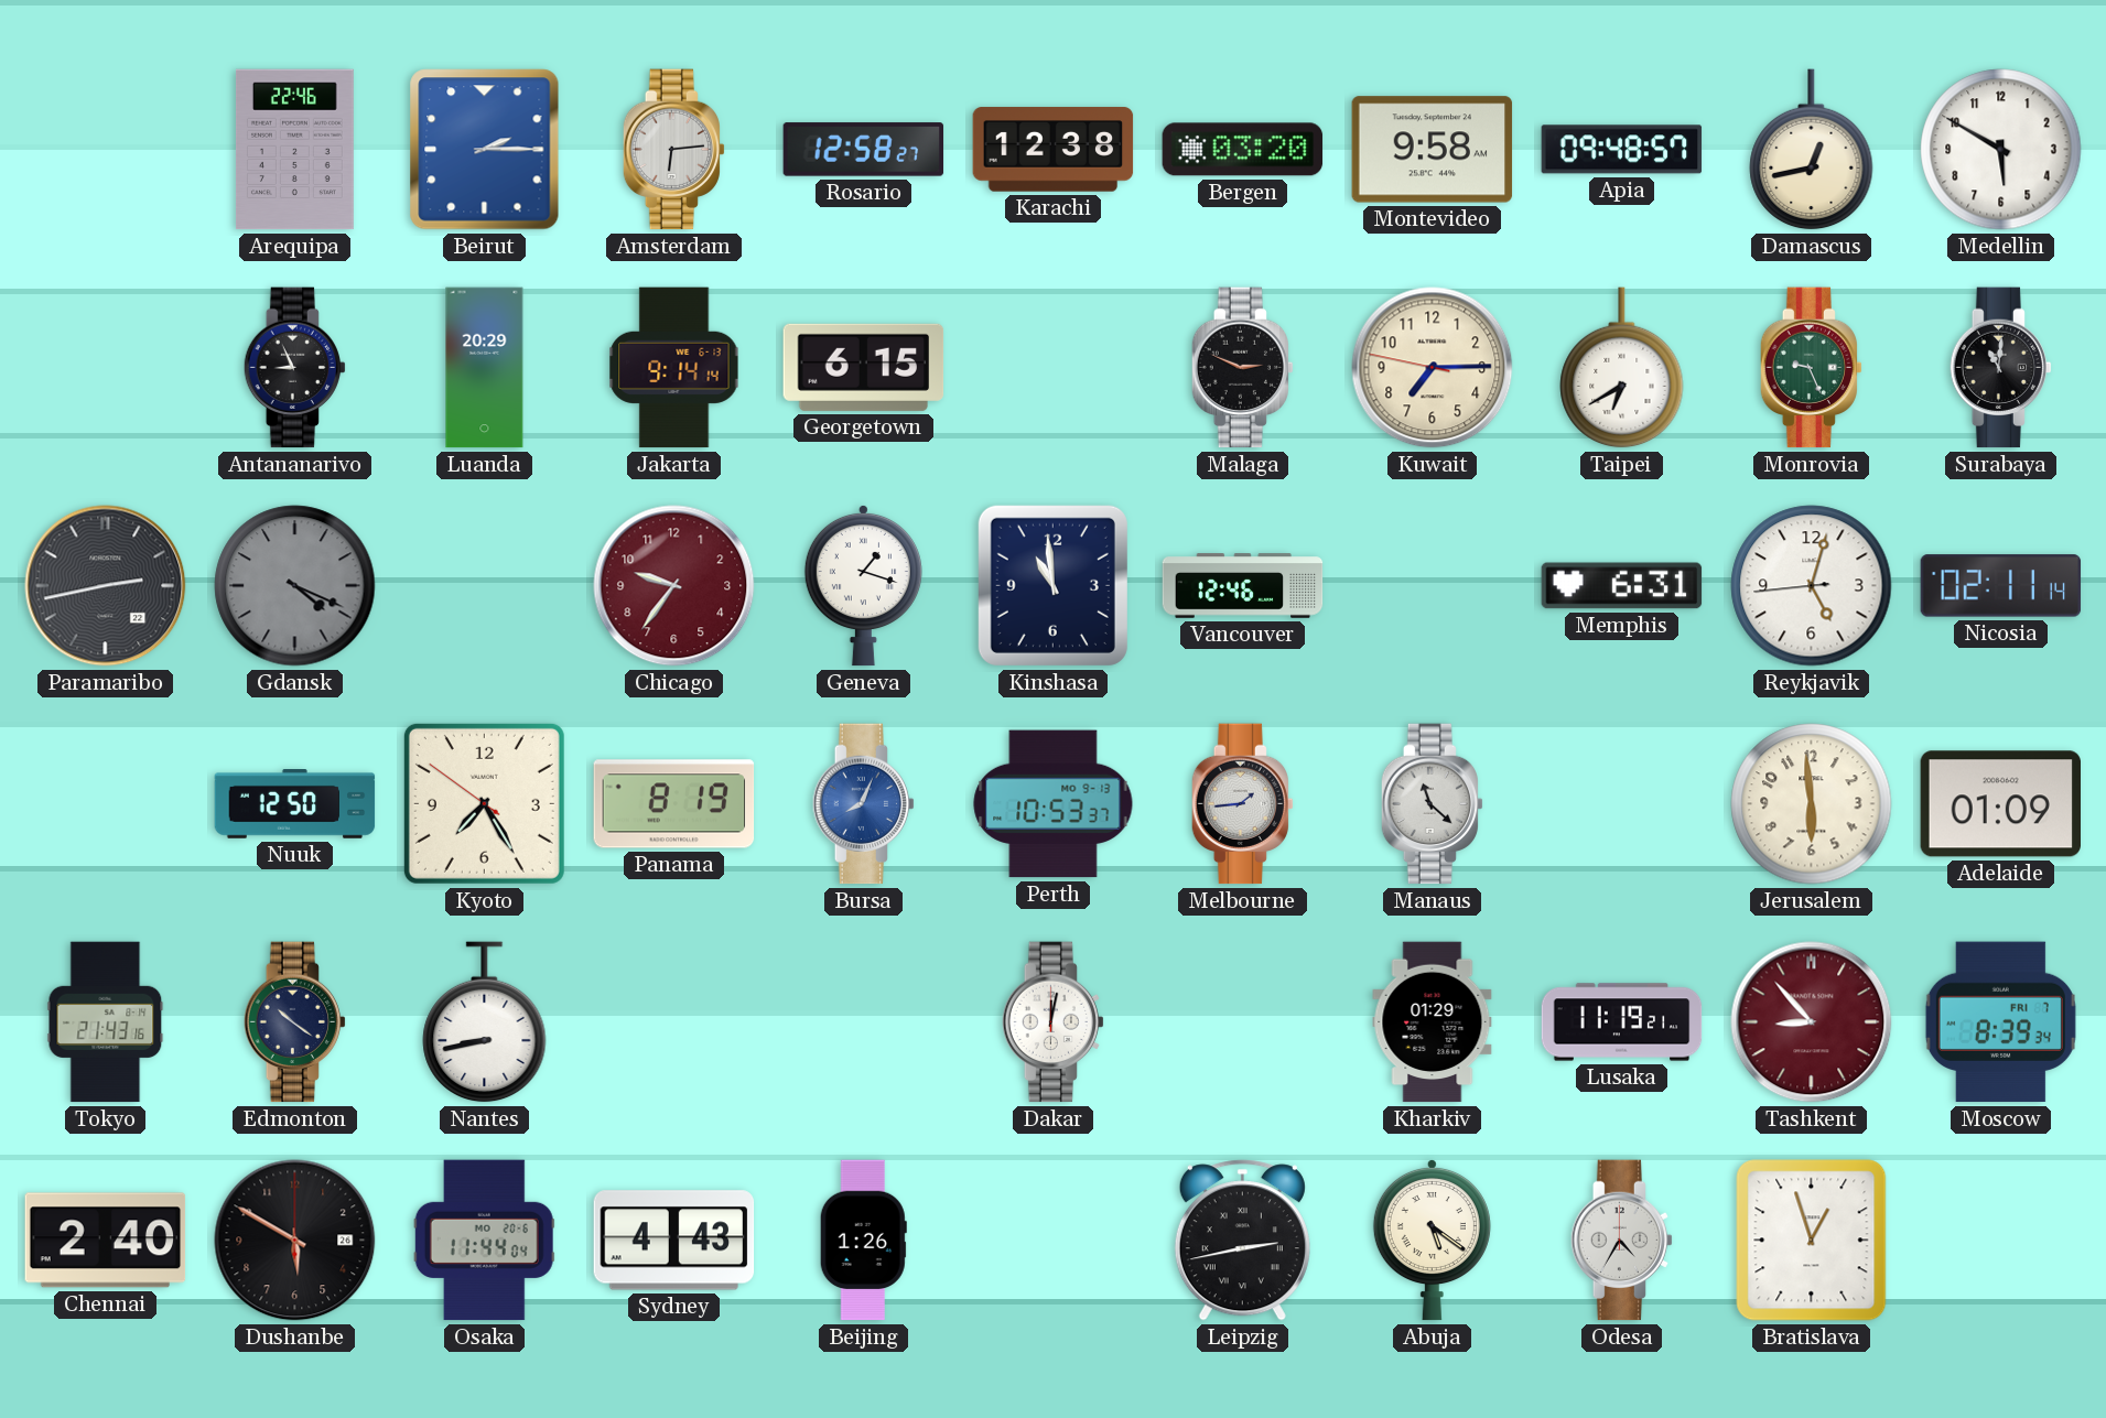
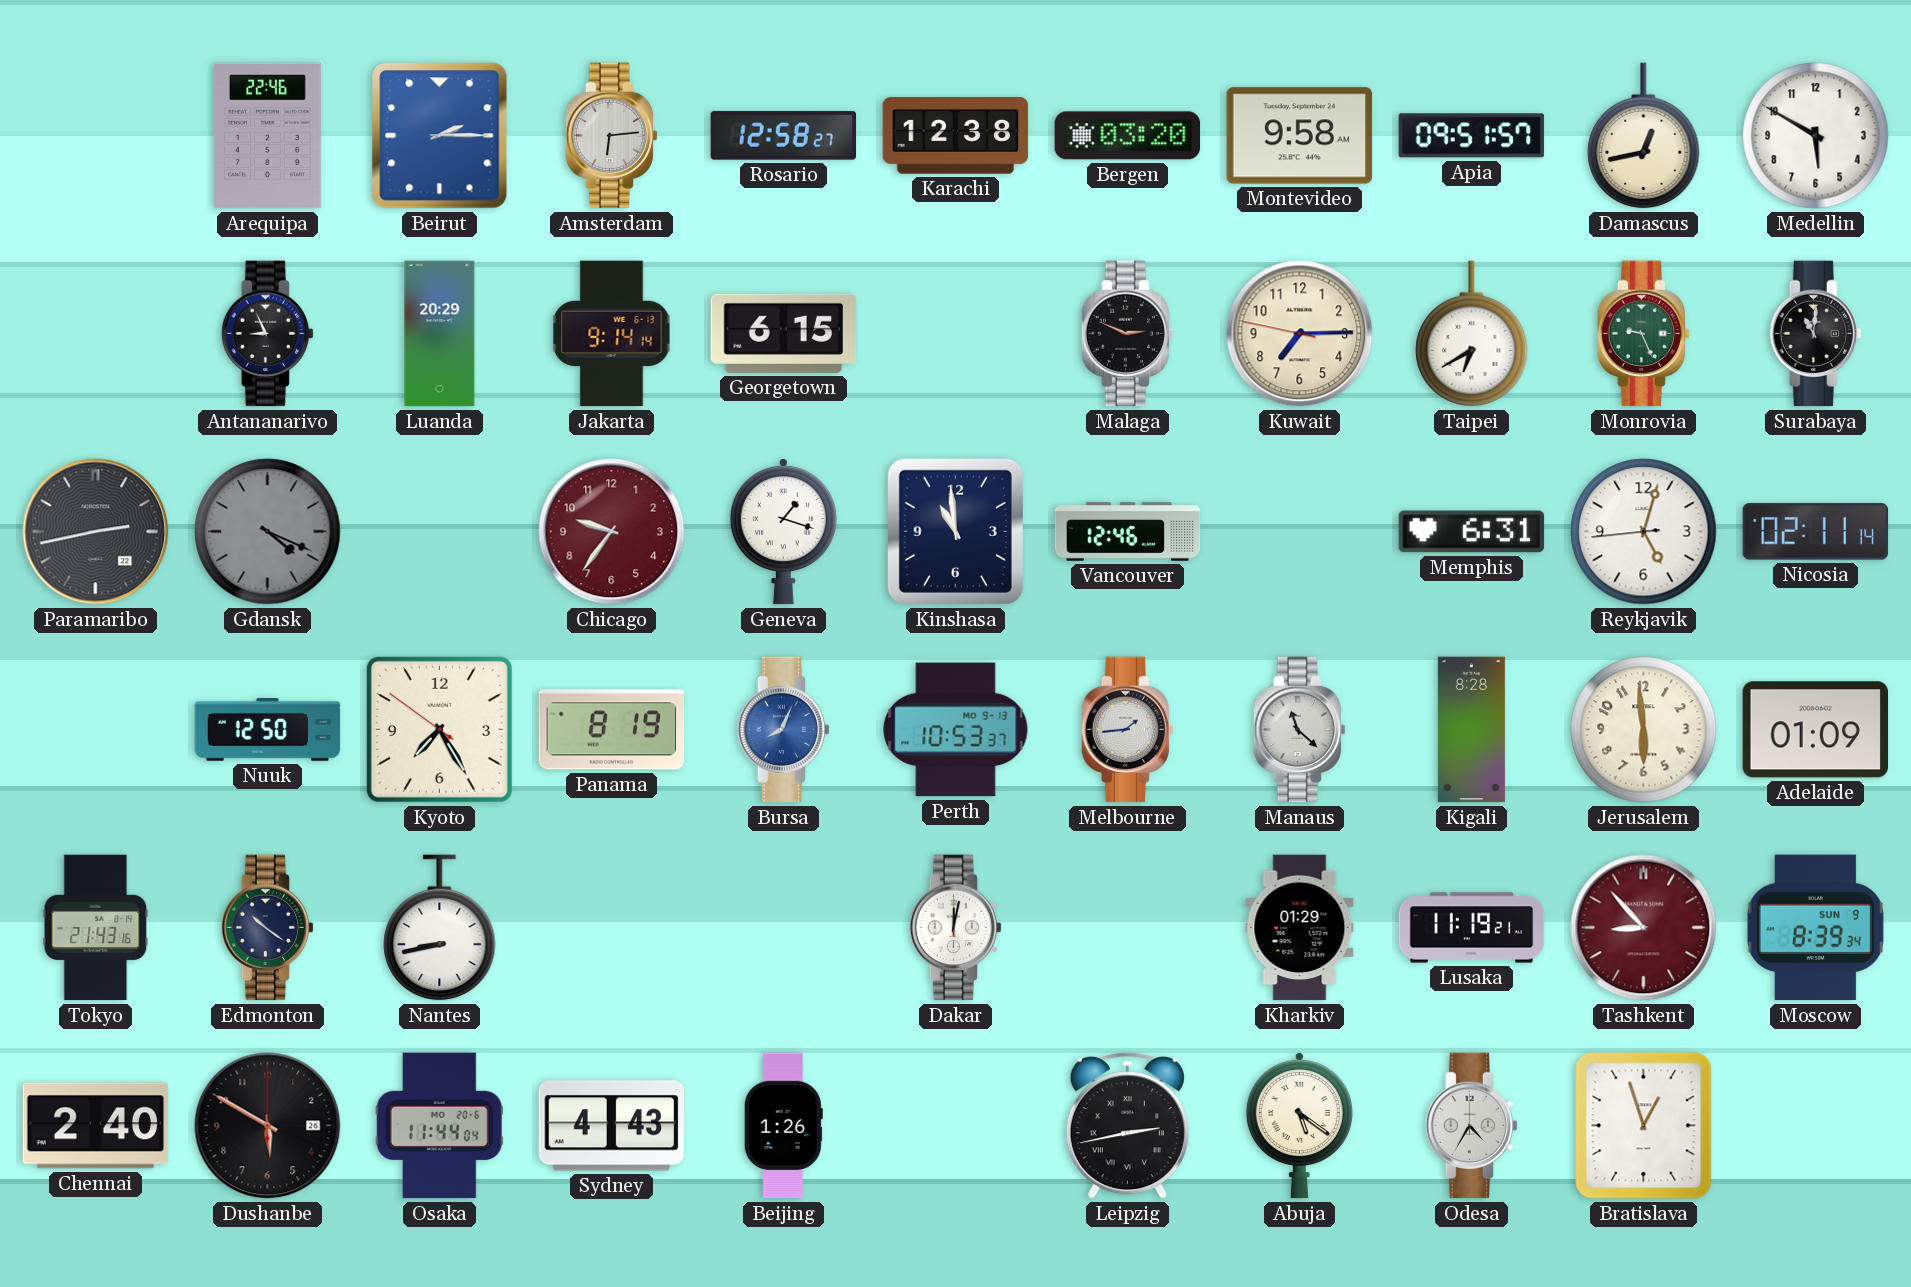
Apia: 09:48 -> 09:51
Kigali: none -> 8:28
Moscow date: FRI 7 -> SUN 9
